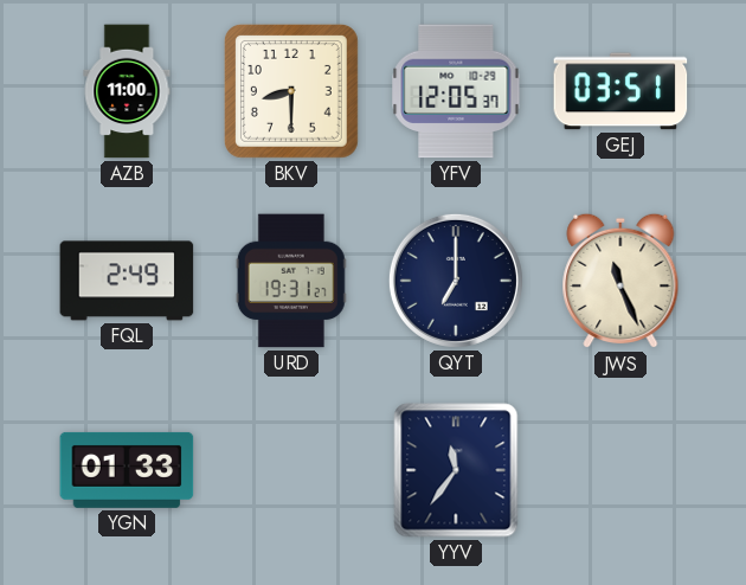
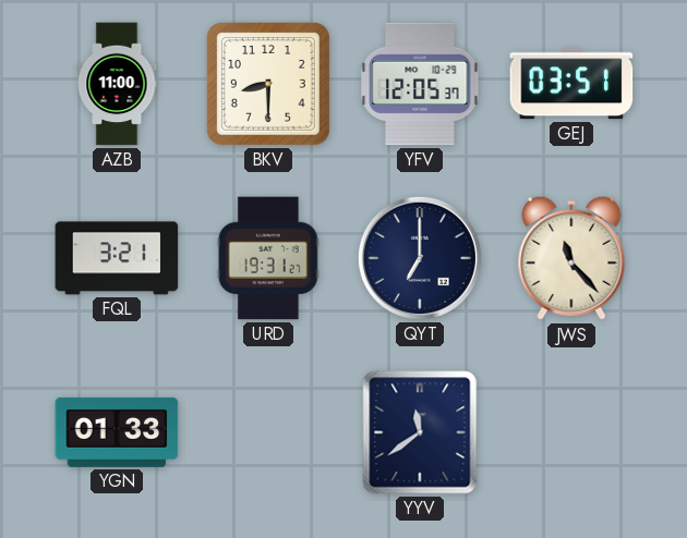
FQL: 2:49 -> 3:21
JWS: 11:26 -> 11:23
YYV: 11:36 -> 11:39
